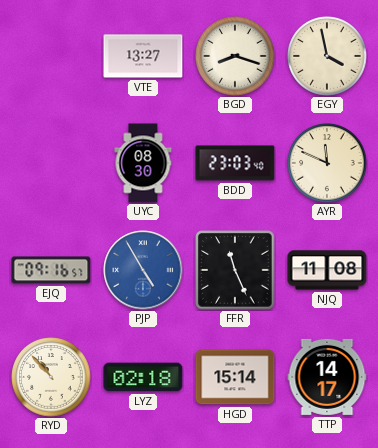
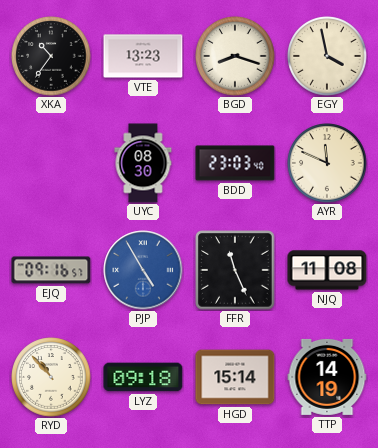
XKA: none -> 10:36
VTE: 13:27 -> 13:23
LYZ: 02:18 -> 09:18
TTP: 14:17 -> 14:19
